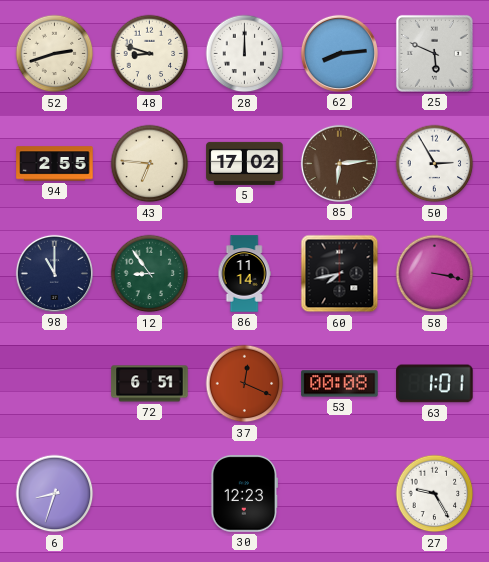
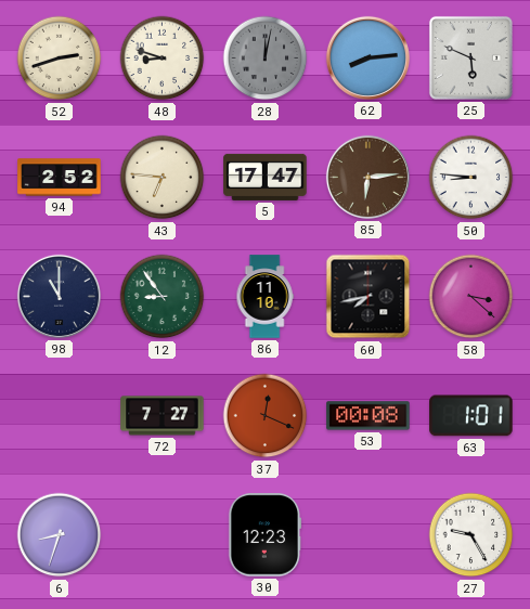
28: 12:00 -> 12:02
28 dial: white -> grey
94: 2:55 -> 2:52
5: 17:02 -> 17:47
50: 2:55 -> 8:46
86: 11:14 -> 11:10
58: 3:17 -> 3:22
72: 6:51 -> 7:27
